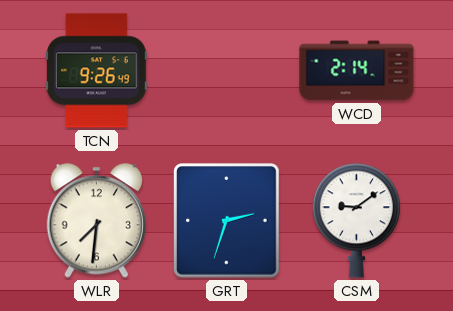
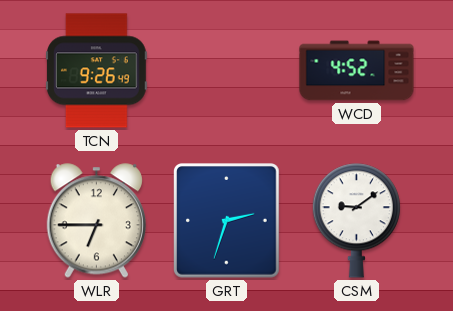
WCD: 2:14 -> 4:52
WLR: 7:31 -> 6:45
